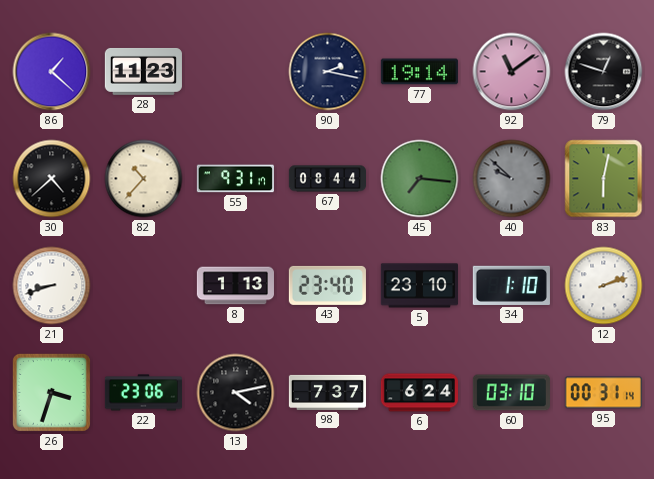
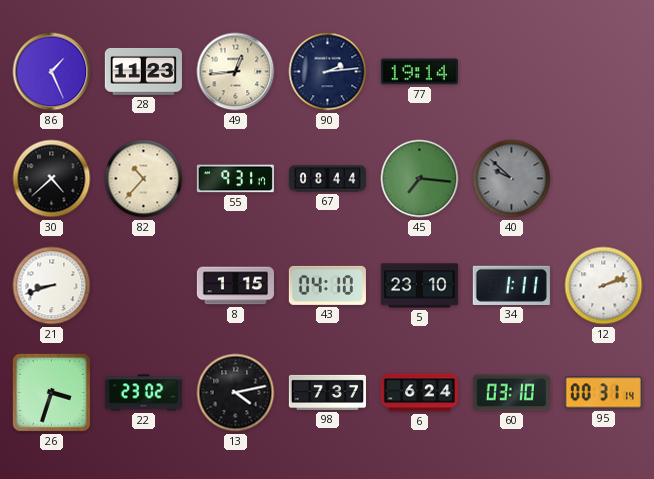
86: 1:22 -> 1:26
49: none -> 12:44
90: 2:17 -> 2:14
92: 11:09 -> none
79: 12:48 -> none
83: 6:02 -> none
8: 1:13 -> 1:15
43: 23:40 -> 04:10
34: 1:10 -> 1:11
22: 23:06 -> 23:02
